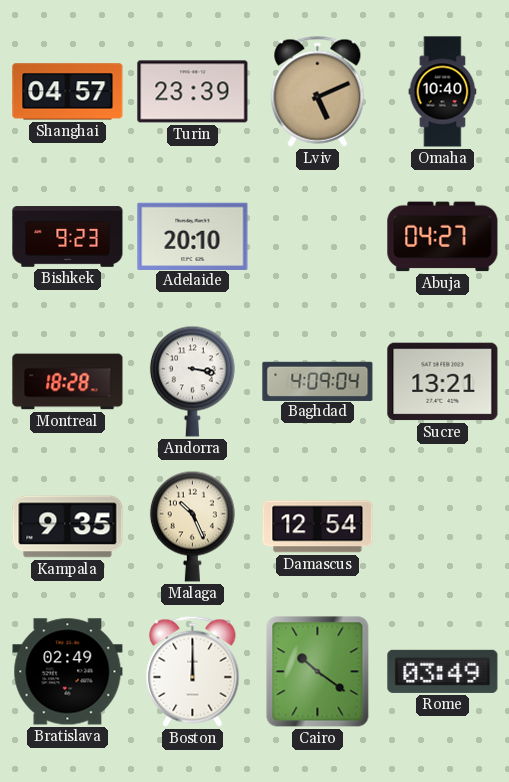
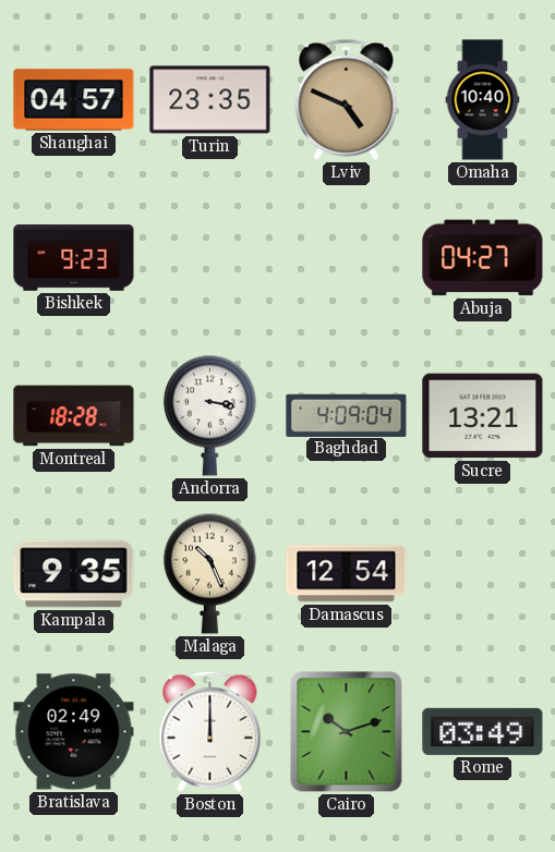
Turin: 23:39 -> 23:35
Lviv: 5:11 -> 4:49
Adelaide: 20:10 -> none
Cairo: 10:21 -> 10:12
